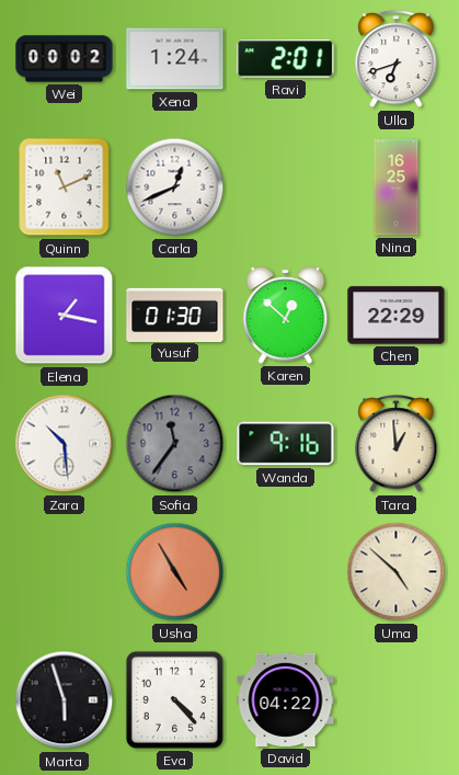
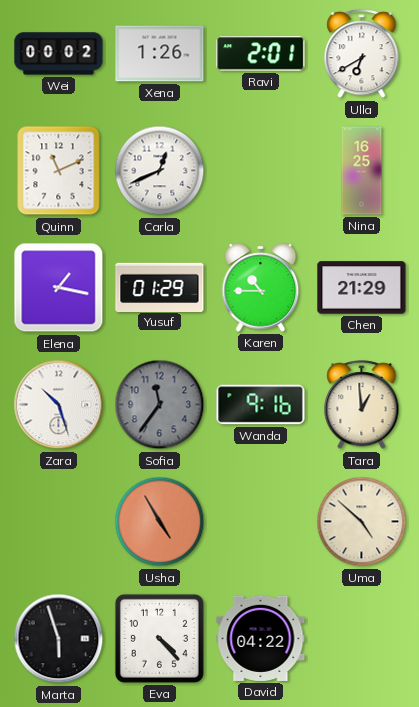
Xena: 1:24 -> 1:26
Ulla: 6:42 -> 6:40
Yusuf: 01:30 -> 01:29
Karen: 12:52 -> 10:45
Chen: 22:29 -> 21:29
Zara: 10:29 -> 10:27
